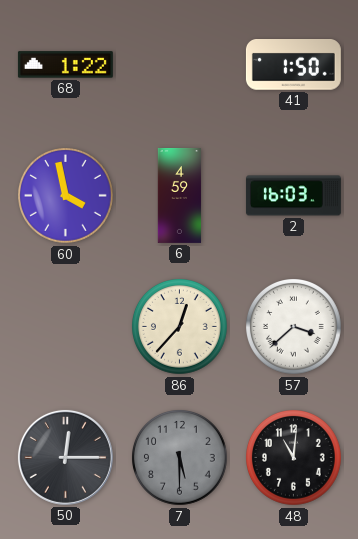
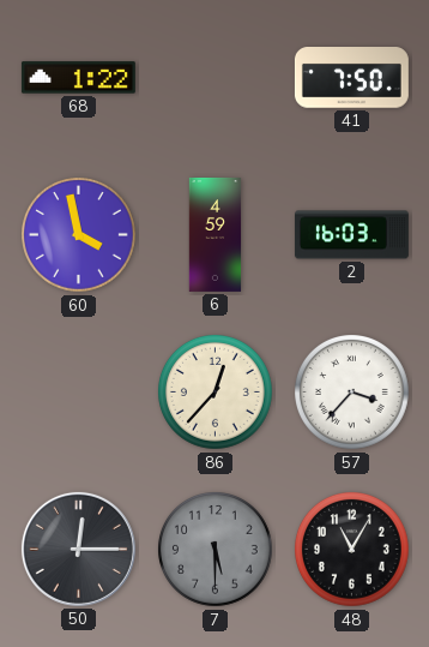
41: 1:50 -> 7:50
57: 3:38 -> 3:37
48: 11:01 -> 11:05
